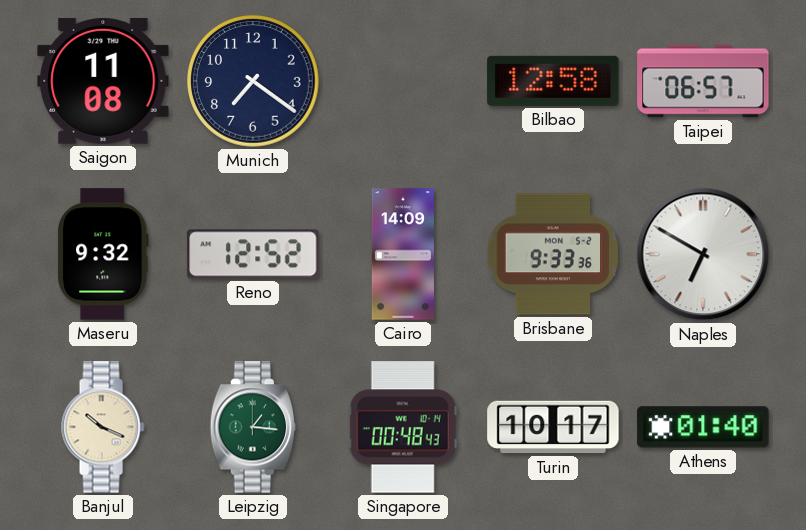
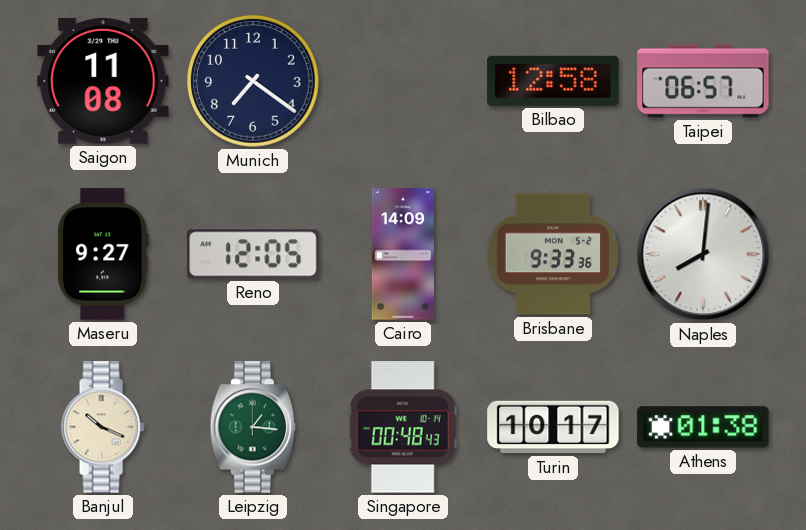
Maseru: 9:32 -> 9:27
Reno: 12:52 -> 12:05
Naples: 6:50 -> 8:01
Athens: 01:40 -> 01:38
